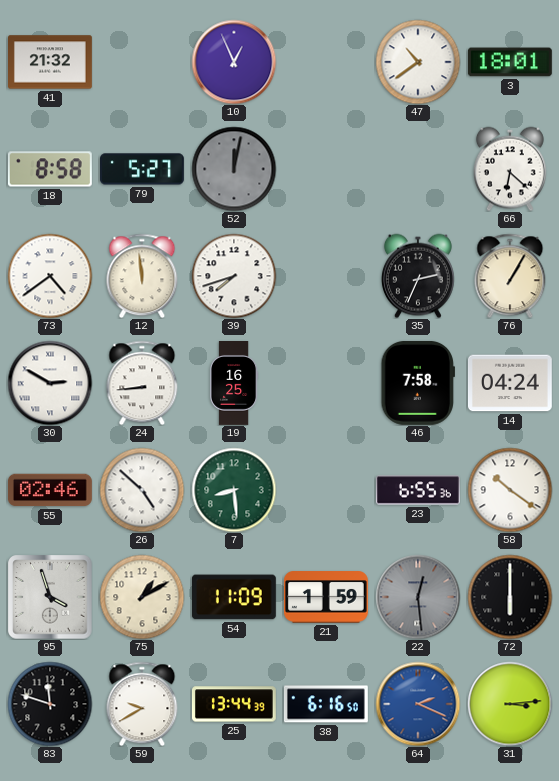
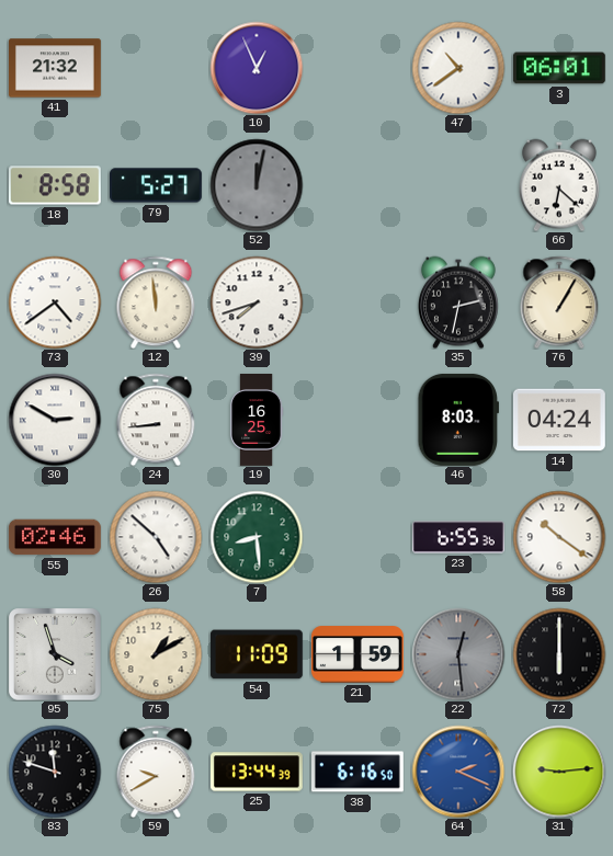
3: 18:01 -> 06:01
35: 2:34 -> 2:32
46: 7:58 -> 8:03
31: 3:14 -> 9:14
